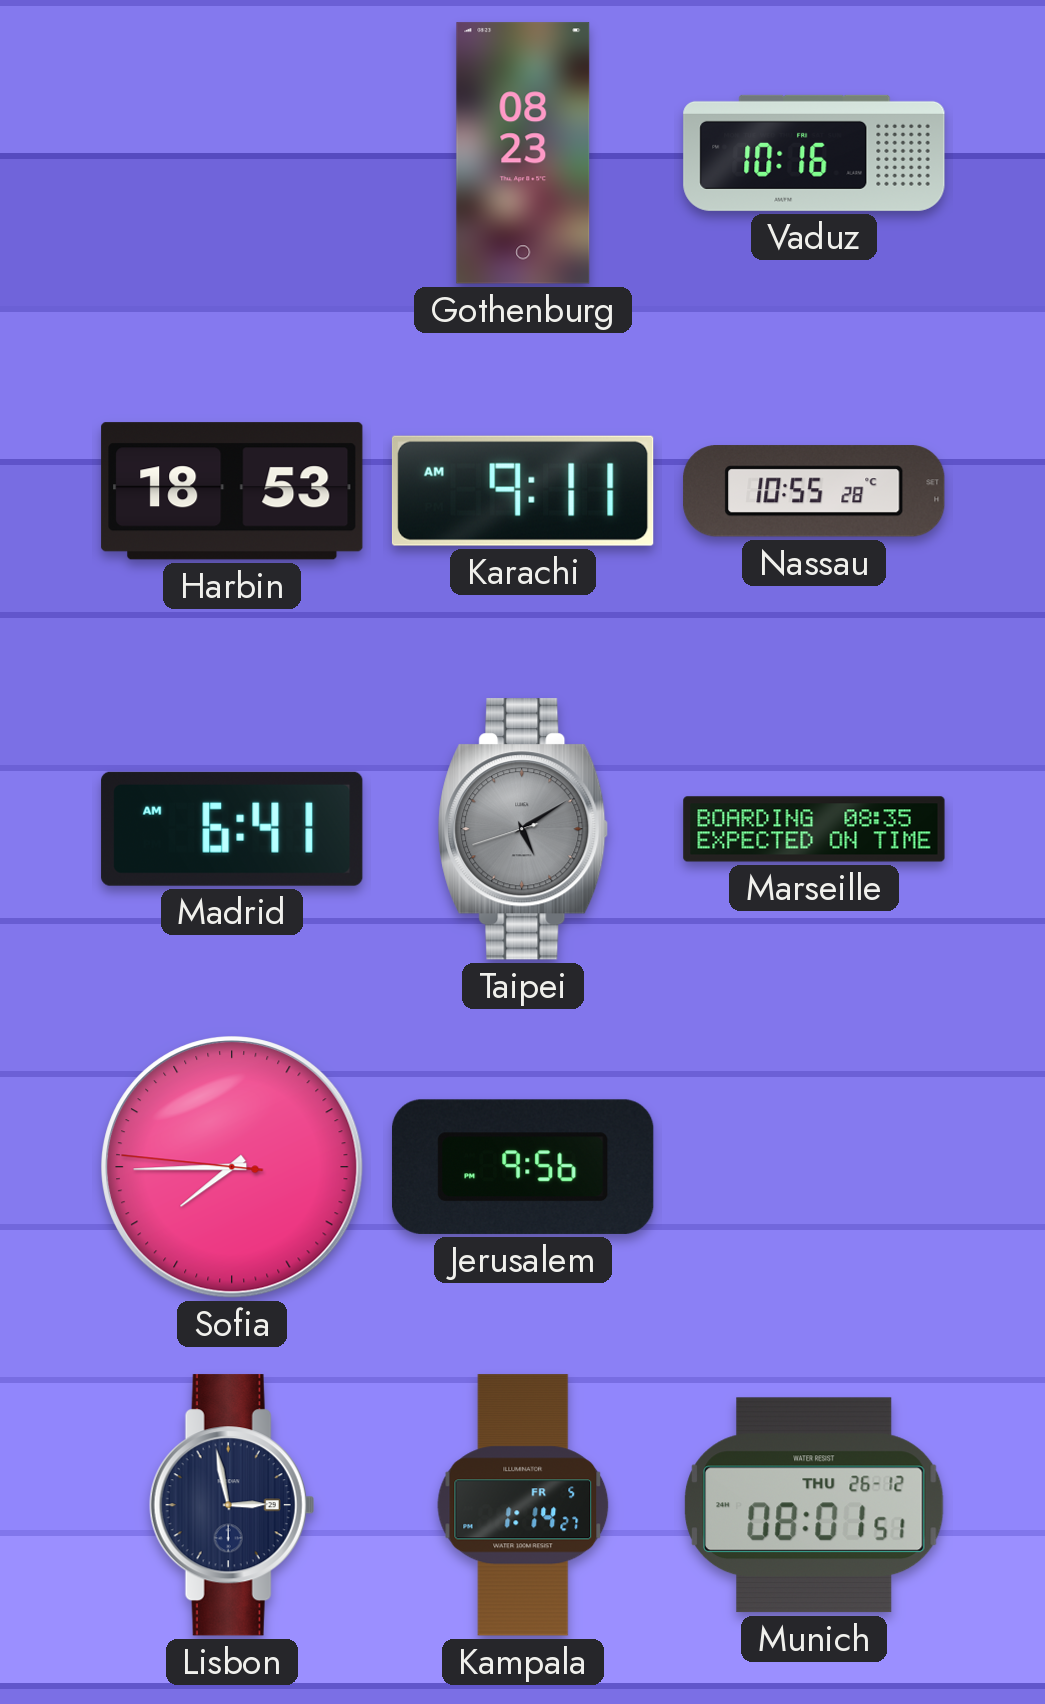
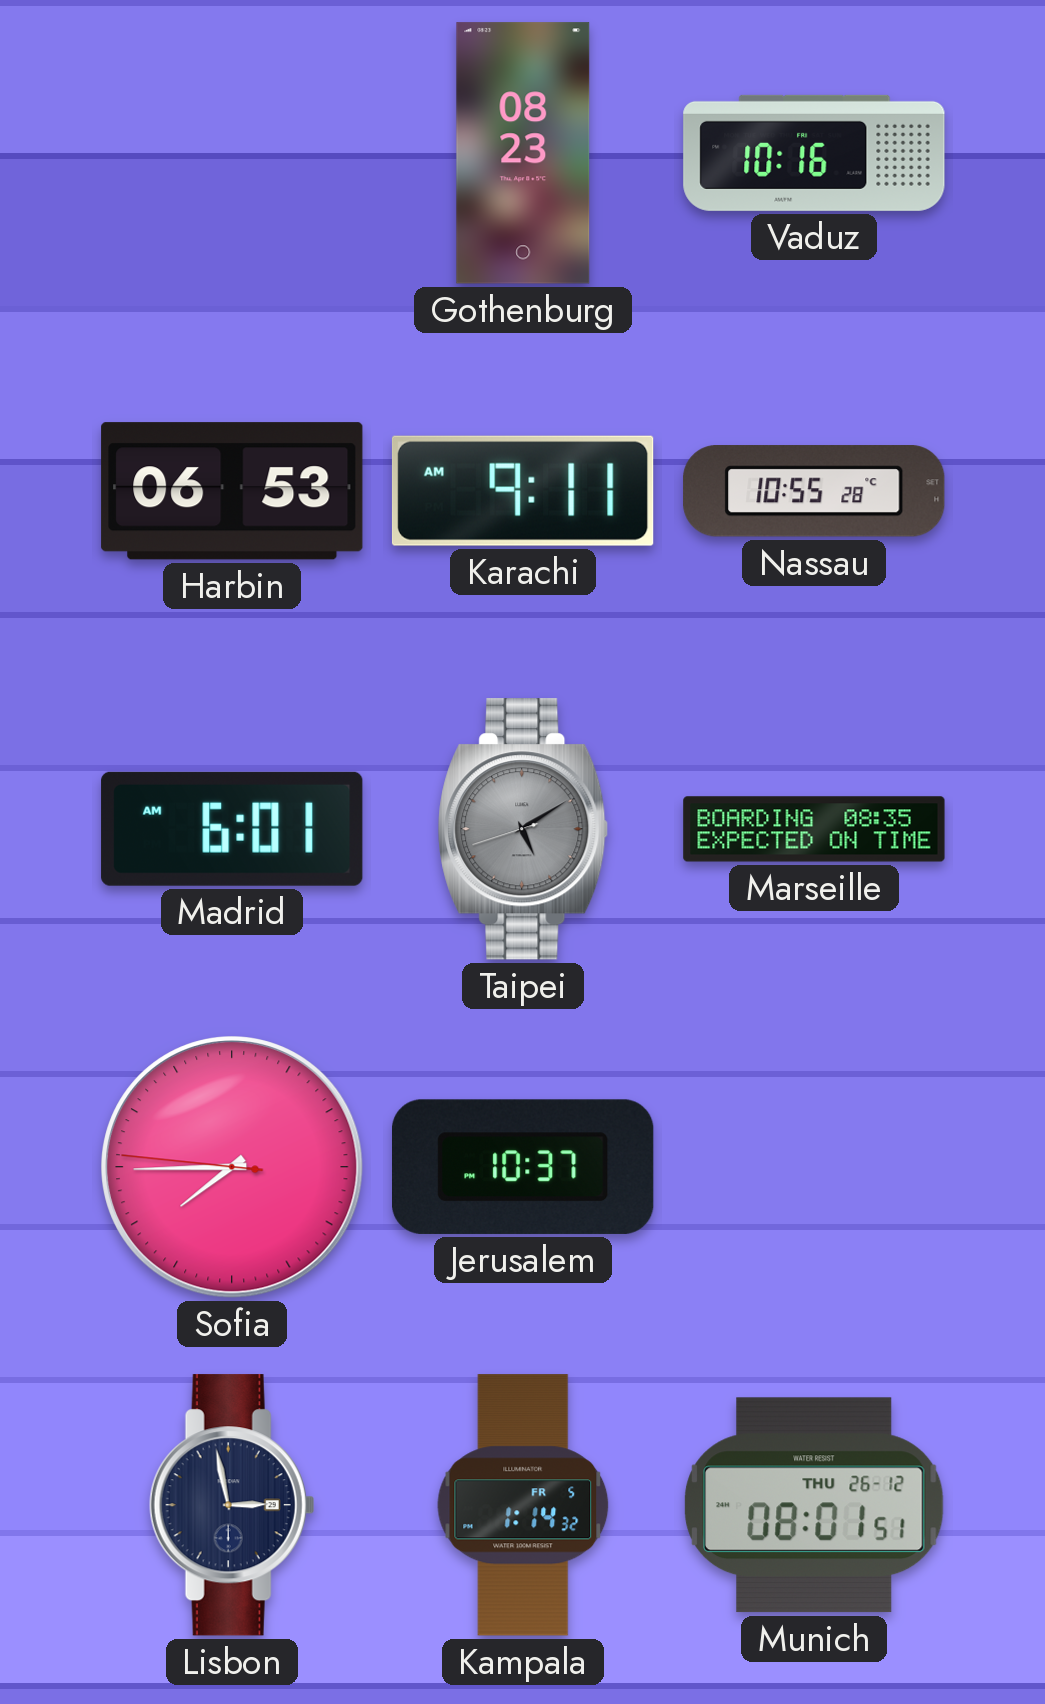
Harbin: 18:53 -> 06:53
Madrid: 6:41 -> 6:01
Jerusalem: 9:56 -> 10:37
Kampala: 1:14:27 -> 1:14:32
